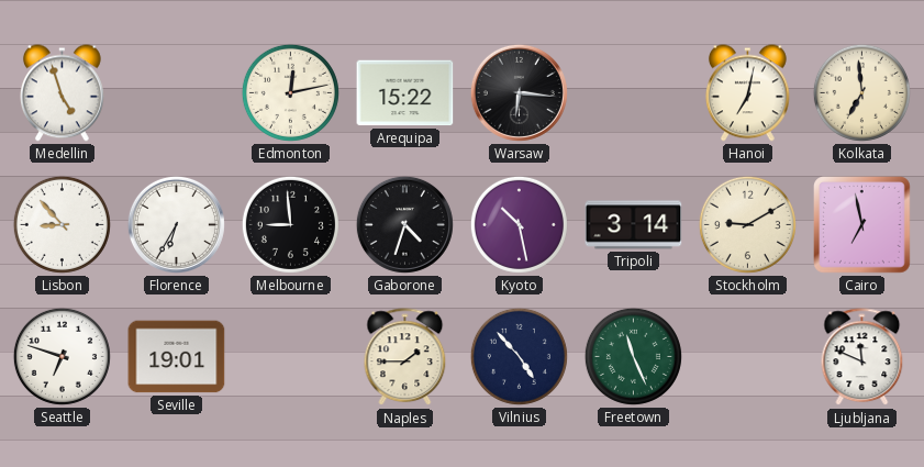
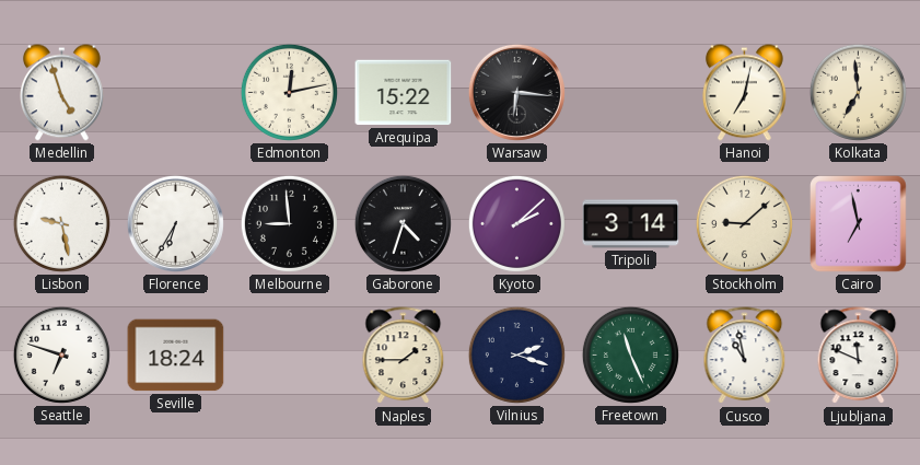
Lisbon: 8:53 -> 9:28
Kyoto: 10:28 -> 2:08
Stockholm: 9:10 -> 9:08
Seville: 19:01 -> 18:24
Vilnius: 4:53 -> 2:18
Cusco: none -> 10:58
